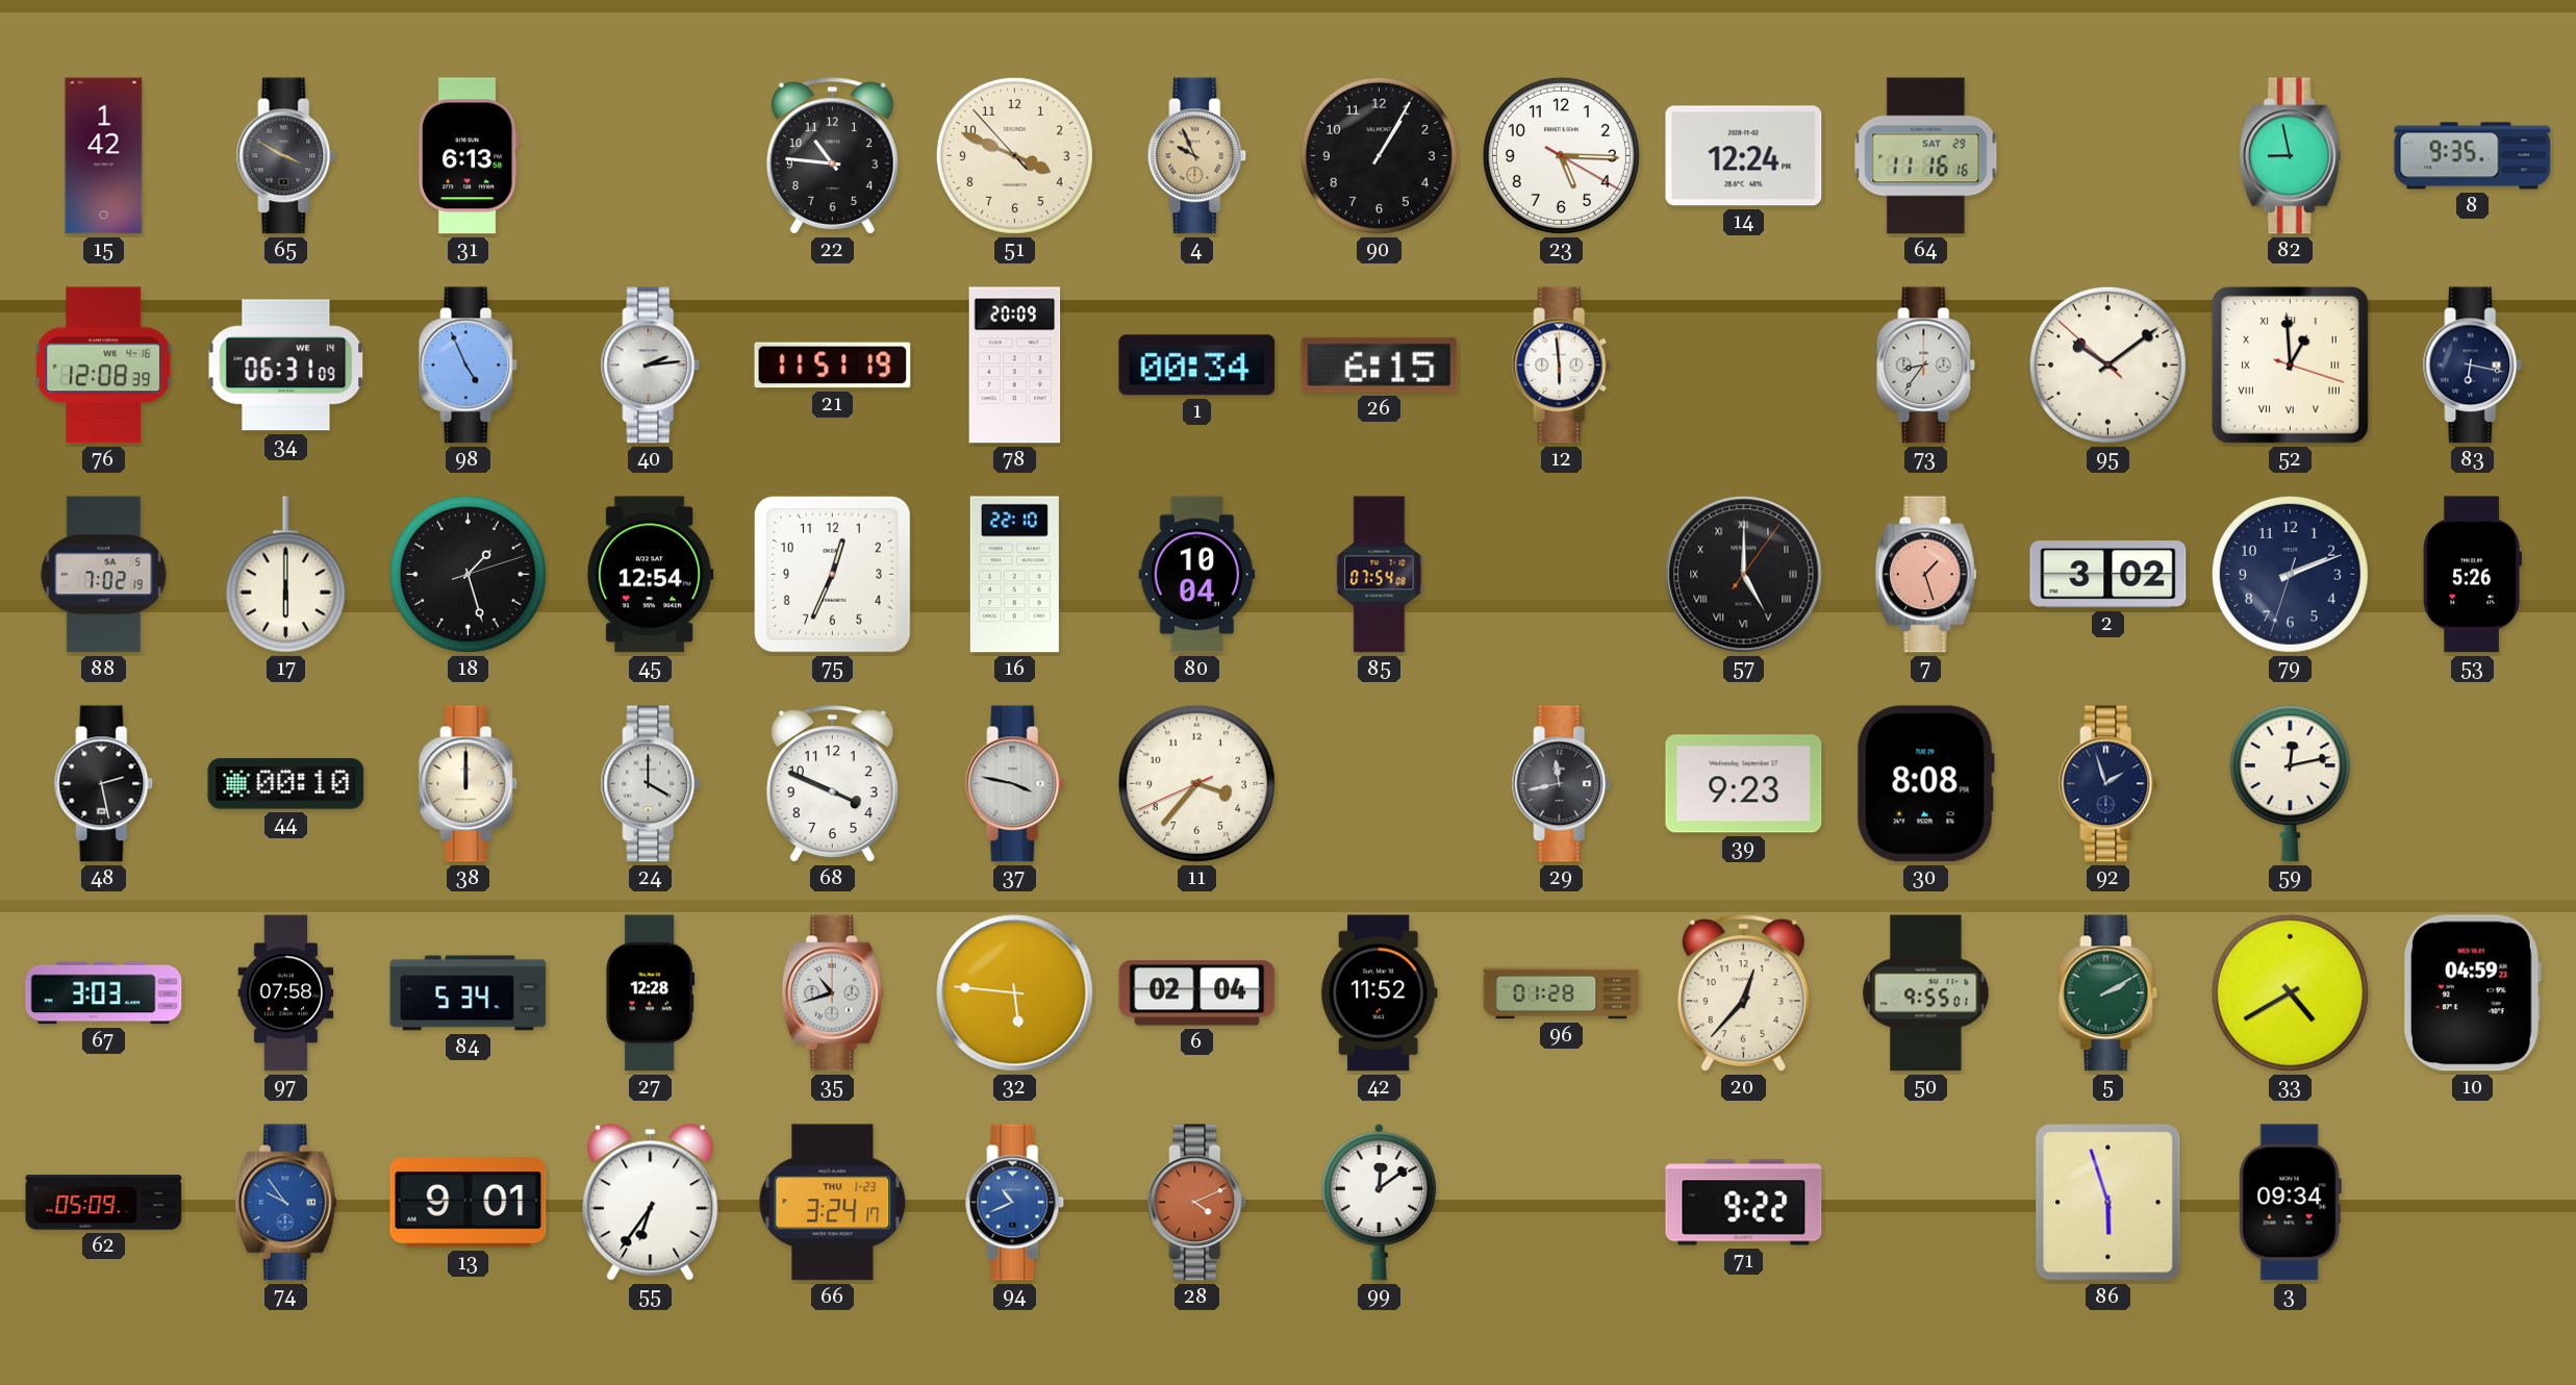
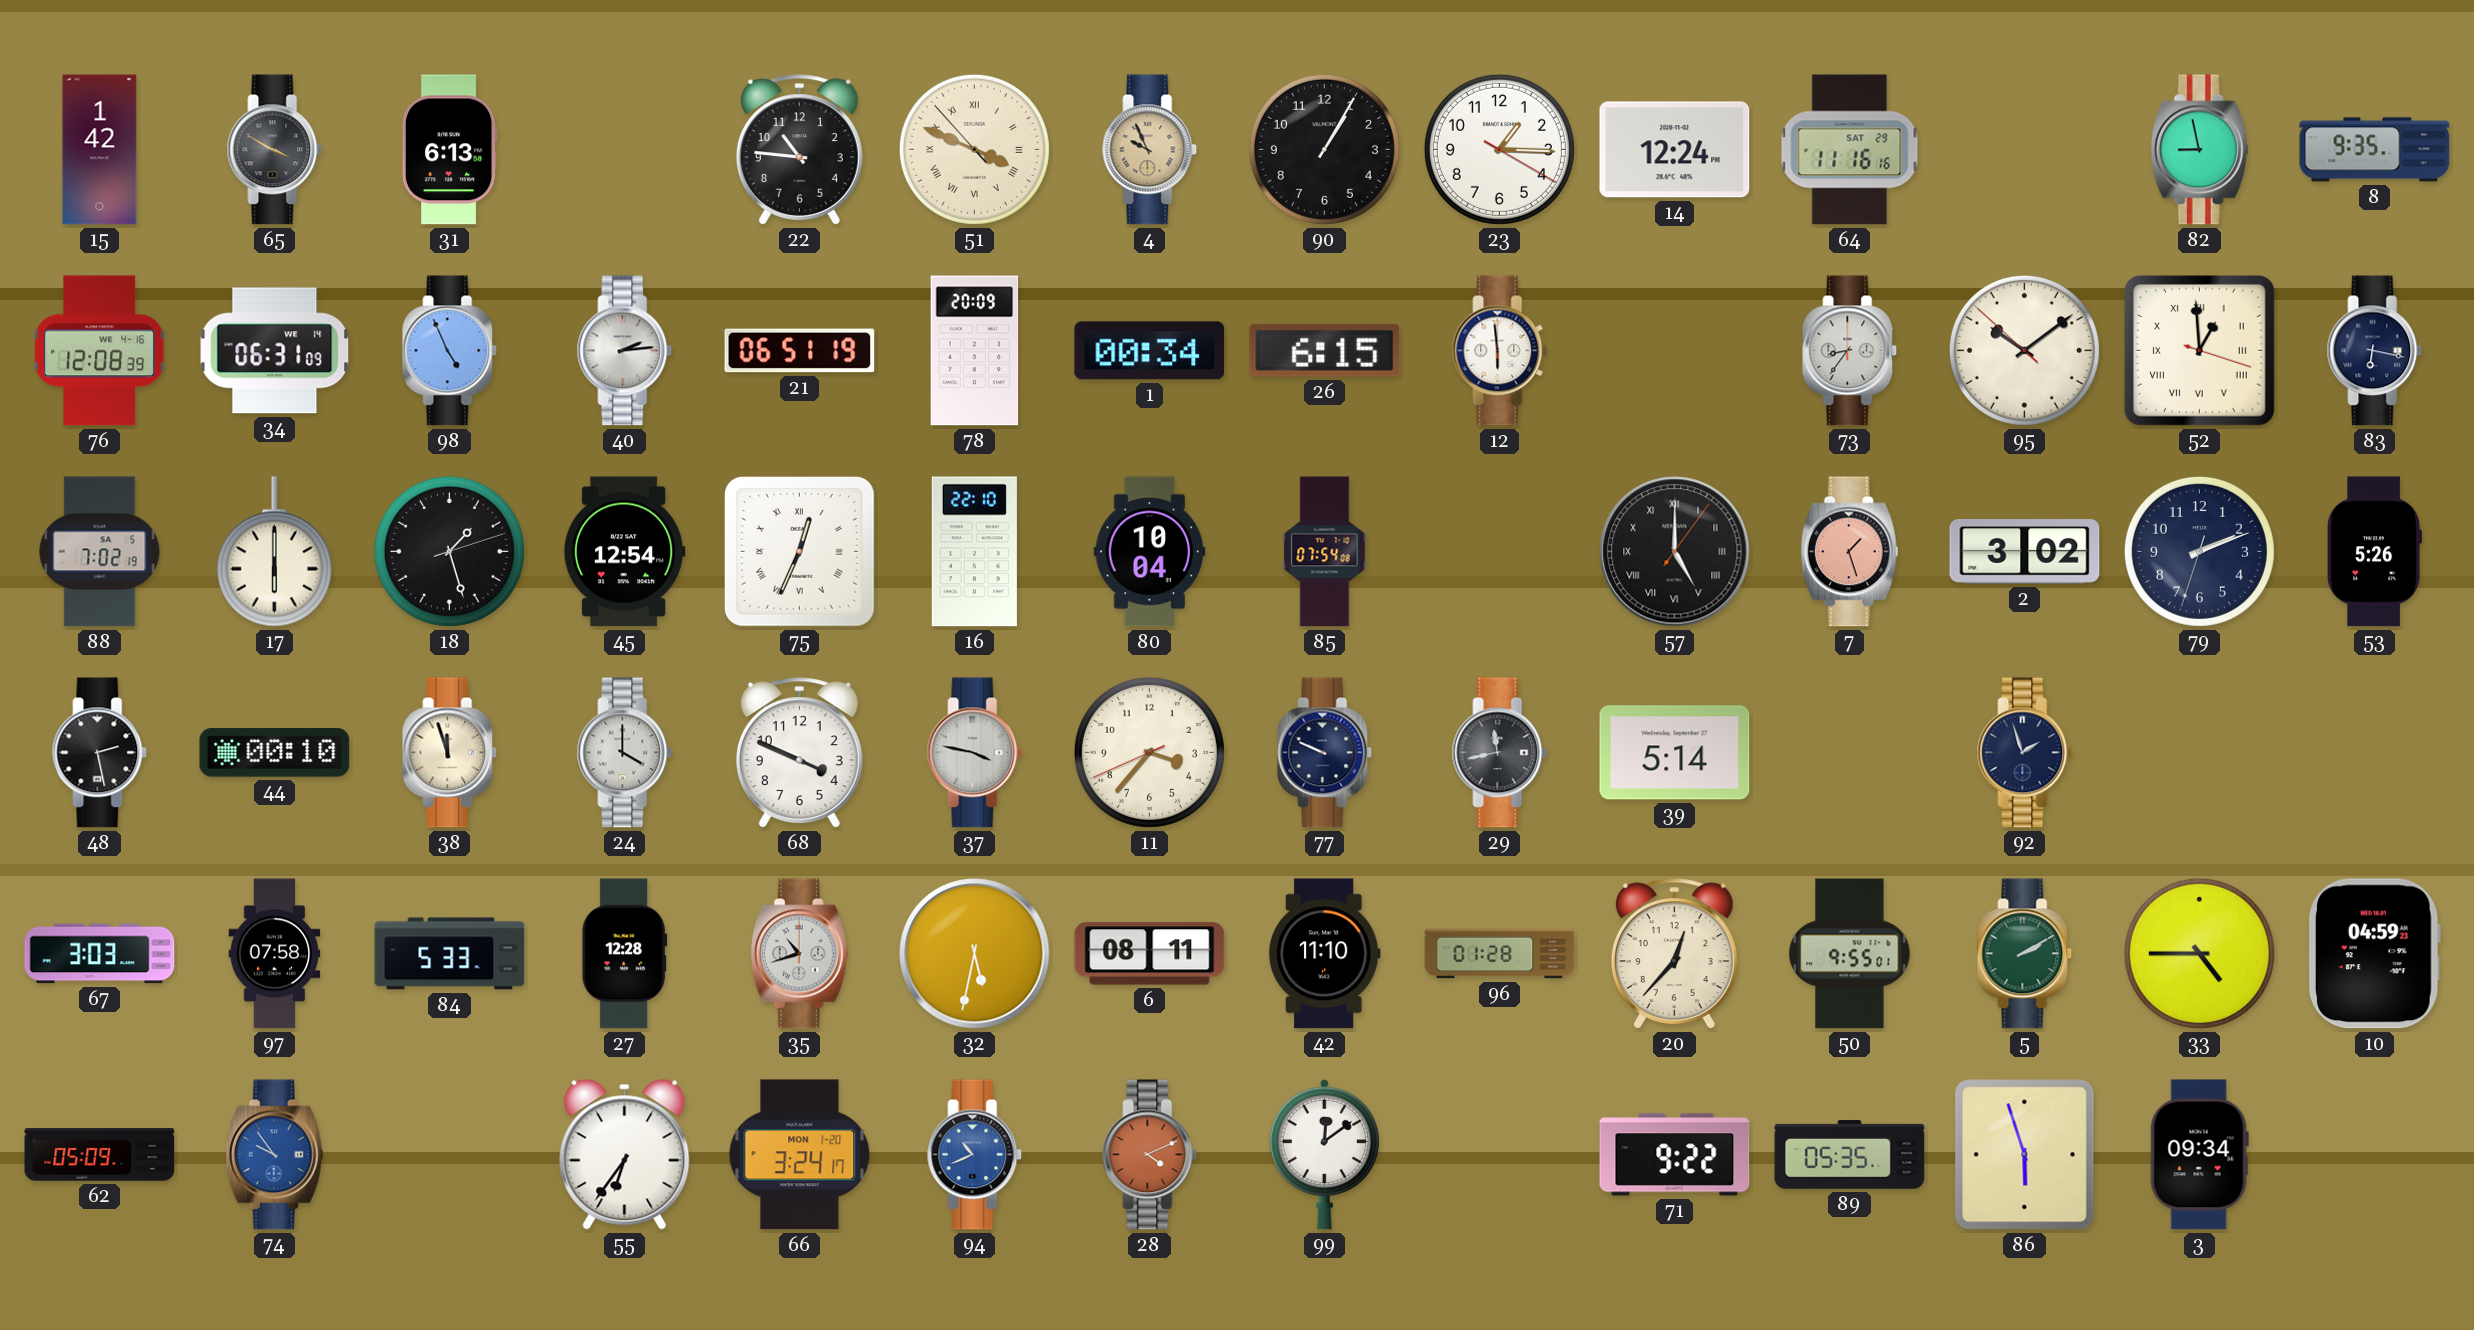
51 numerals: Arabic -> Roman
23: 5:15 -> 1:15
21: 11:51 -> 06:51
75 numerals: Arabic -> Roman
38: 12:00 -> 11:57
77: none -> 9:49
39: 9:23 -> 5:14
30: 8:08 -> none
59: 12:13 -> none
84: 5:34 -> 5:33
32: 5:46 -> 5:32
6: 02:04 -> 08:11
42: 11:52 -> 11:10
33: 4:40 -> 4:45
13: 9:01 -> none
66 date: THU 1-23 -> MON 1-20
89: none -> 05:35
